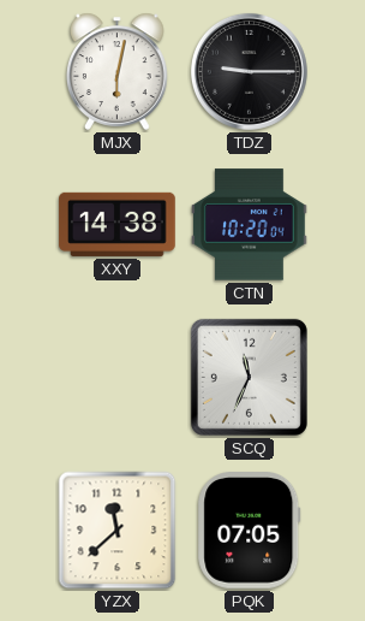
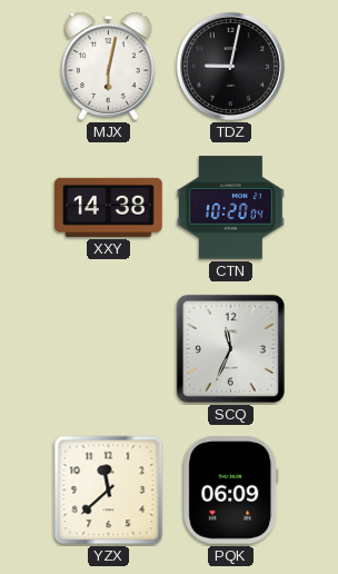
TDZ: 9:15 -> 9:02
PQK: 07:05 -> 06:09
